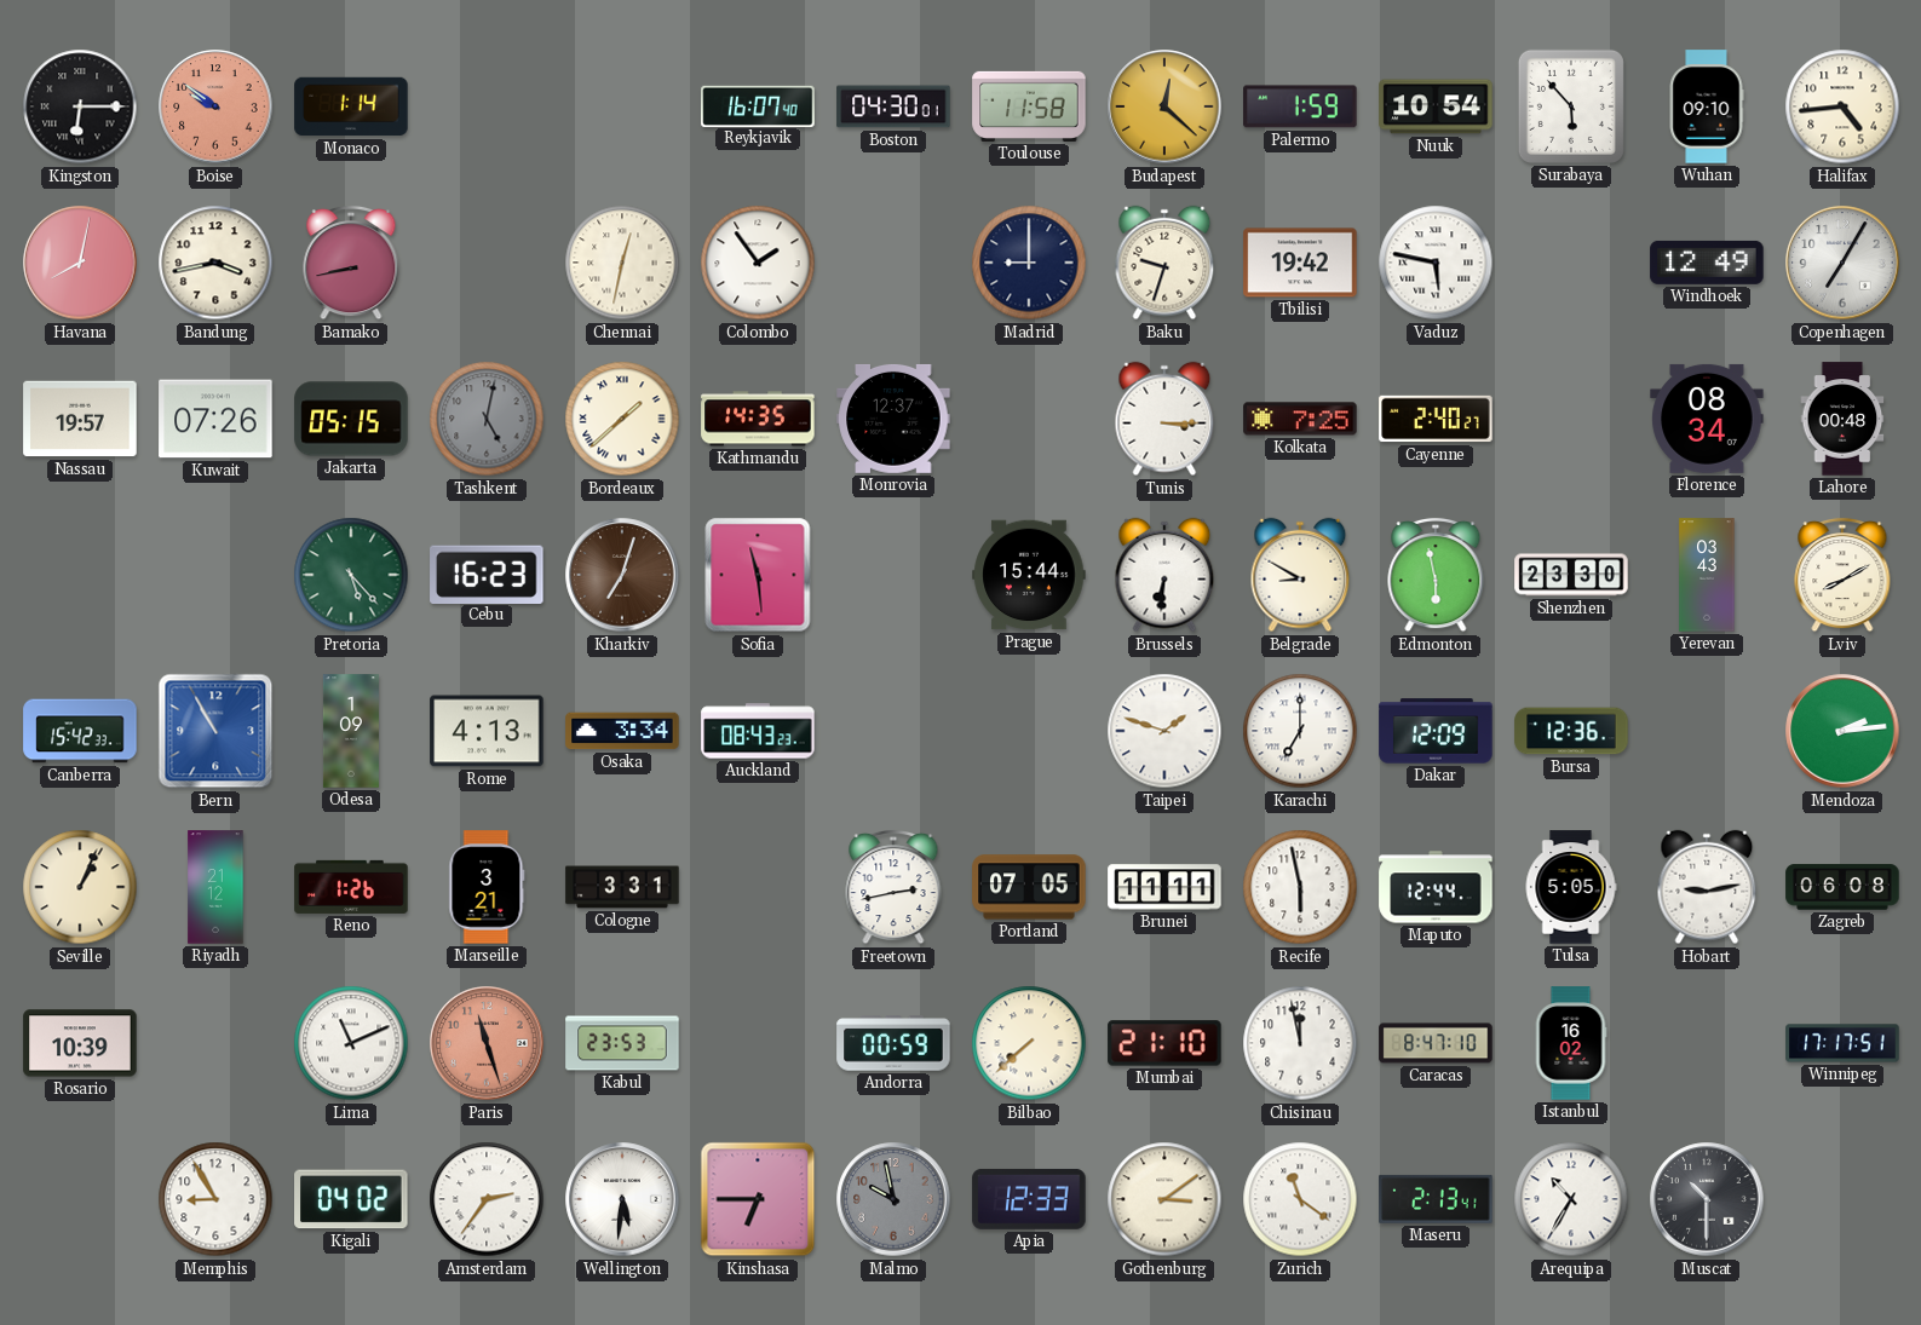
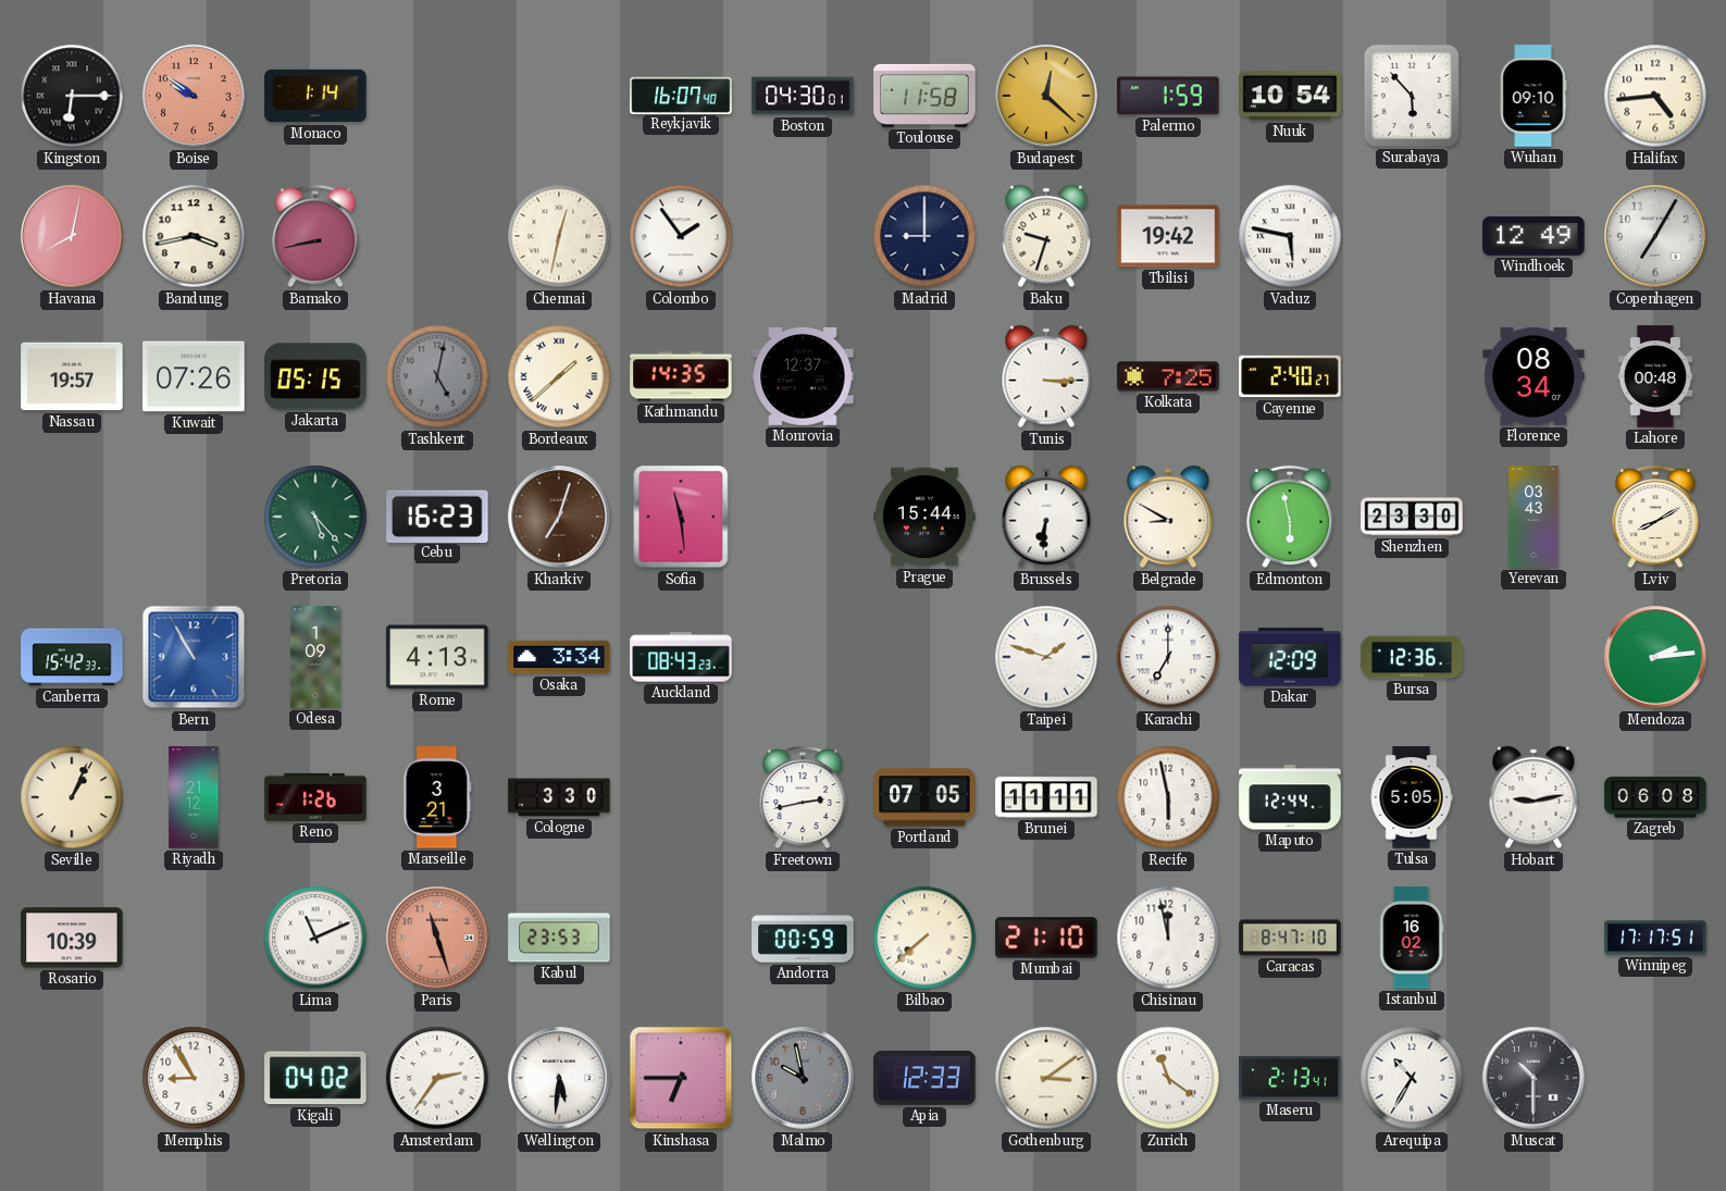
Cologne: 3:31 -> 3:30
